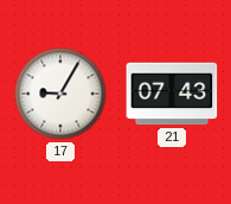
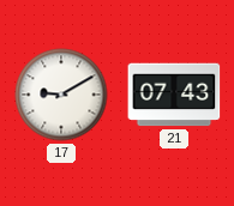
17: 9:05 -> 9:10
